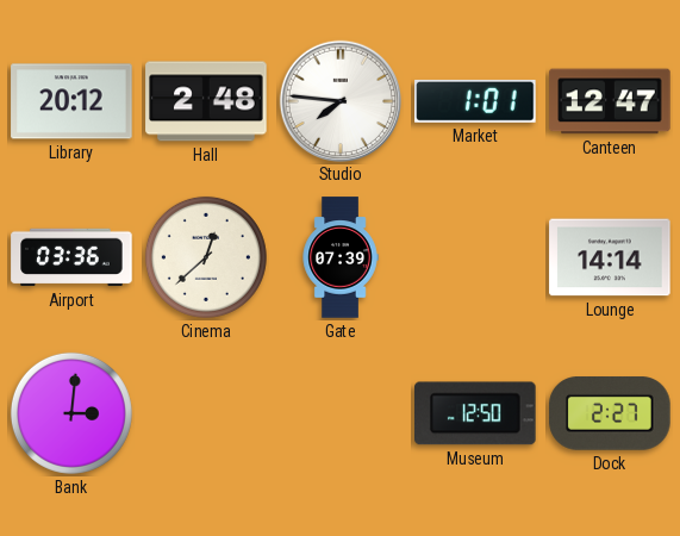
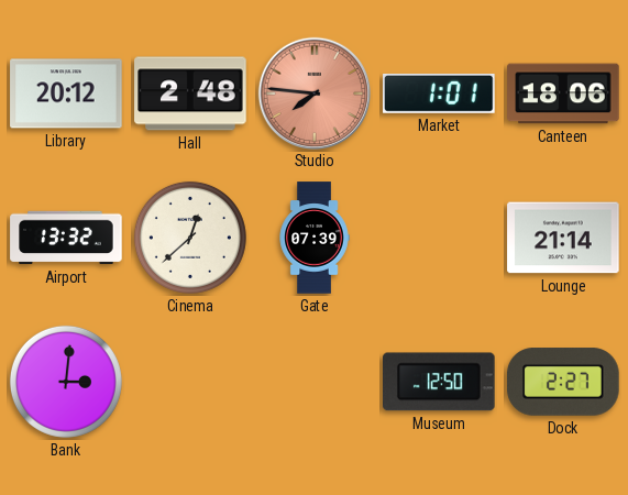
Studio dial: white -> salmon
Canteen: 12:47 -> 18:06
Airport: 03:36 -> 13:32
Lounge: 14:14 -> 21:14
